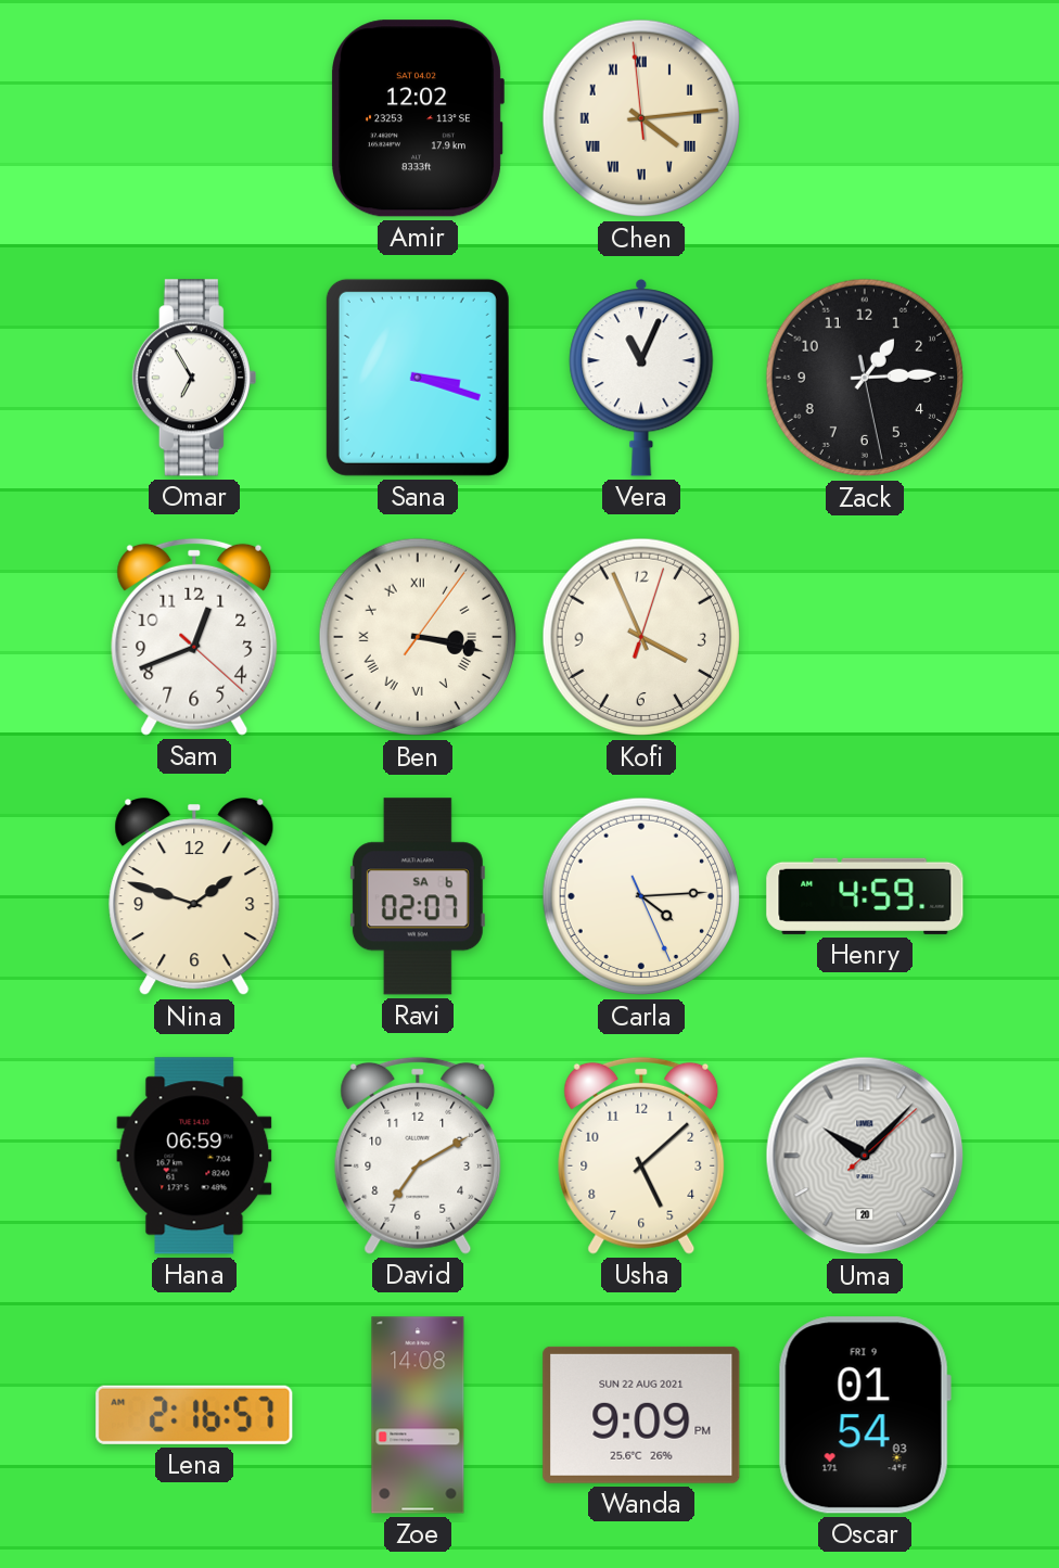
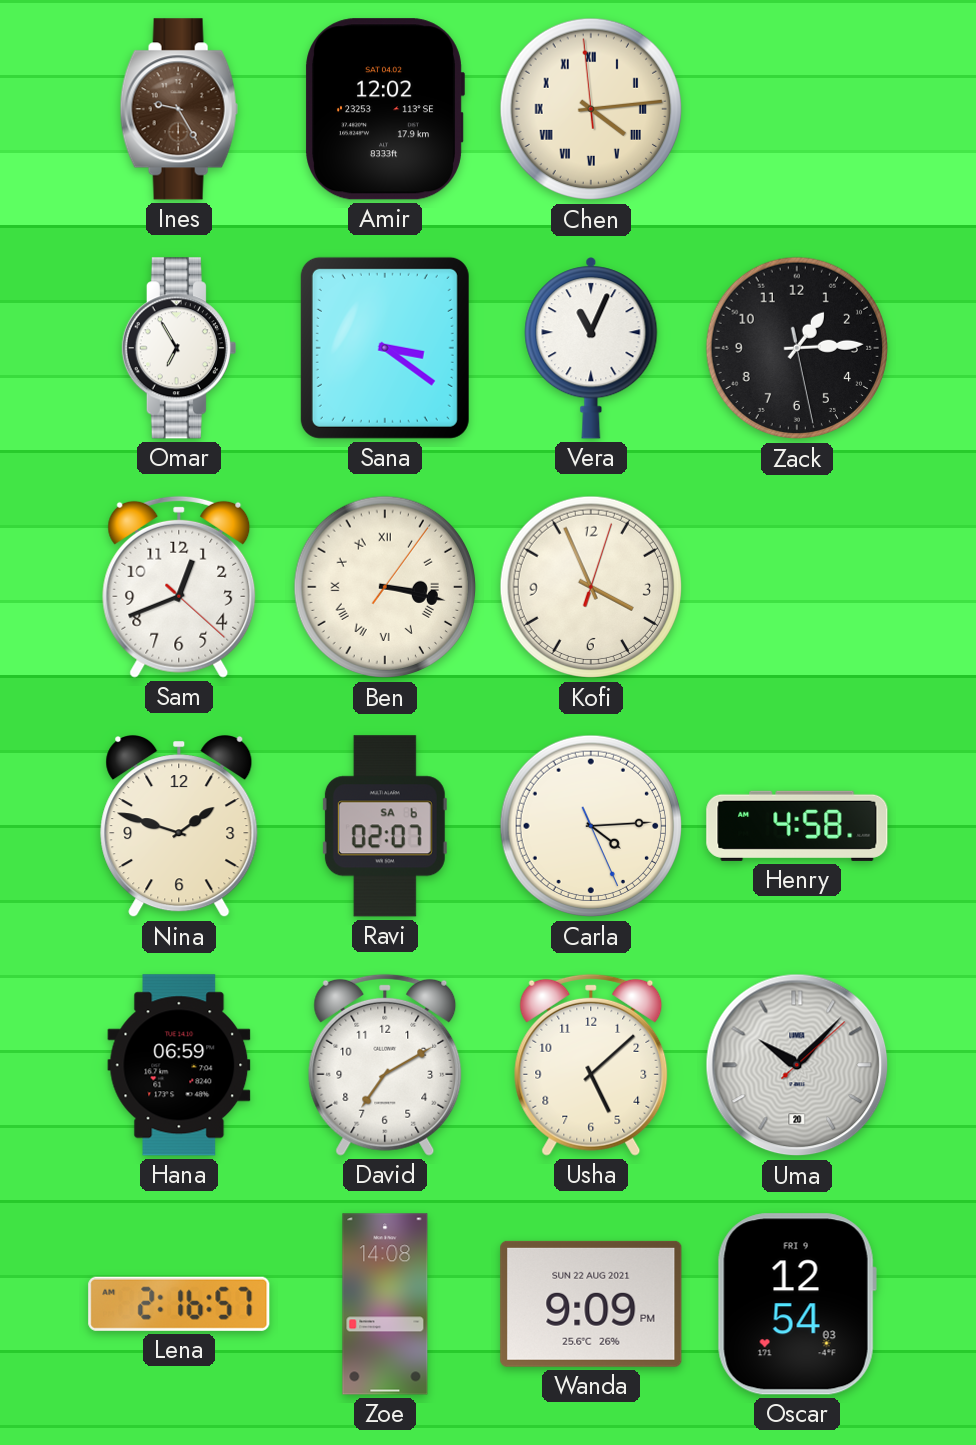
Ines: none -> 9:25
Sana: 3:18 -> 3:21
Henry: 4:59 -> 4:58
Oscar: 01:54 -> 12:54
